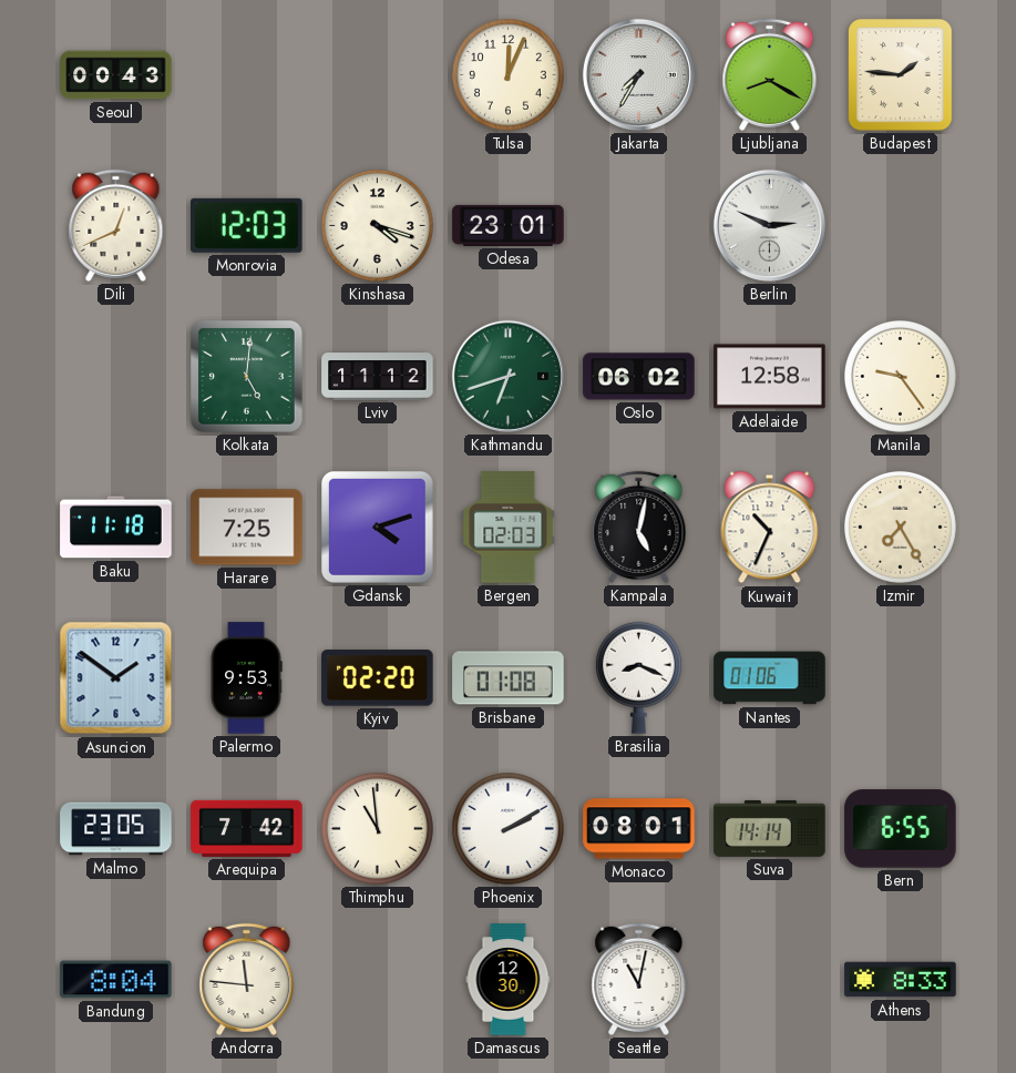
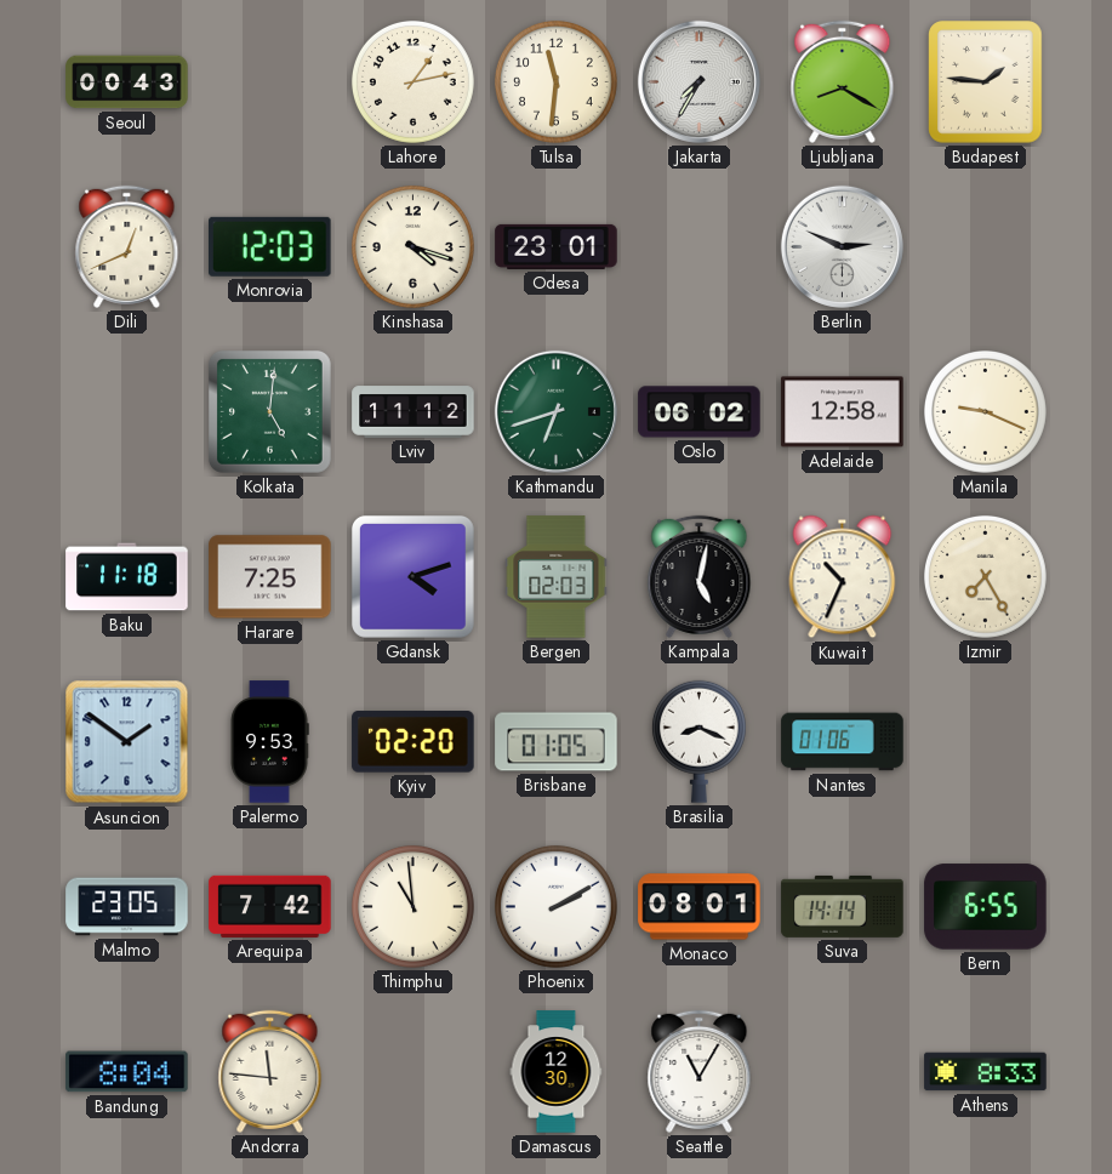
Lahore: none -> 1:13
Tulsa: 12:04 -> 11:31
Manila: 9:24 -> 9:19
Brisbane: 01:08 -> 01:05
Seattle: 11:02 -> 11:05
